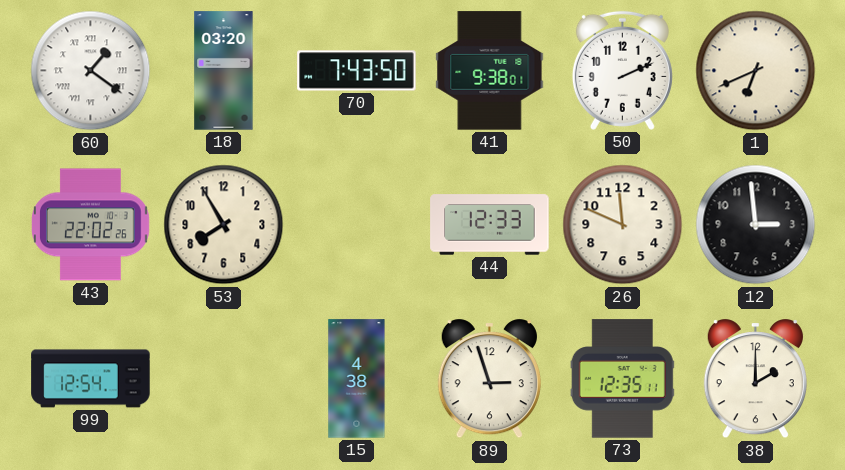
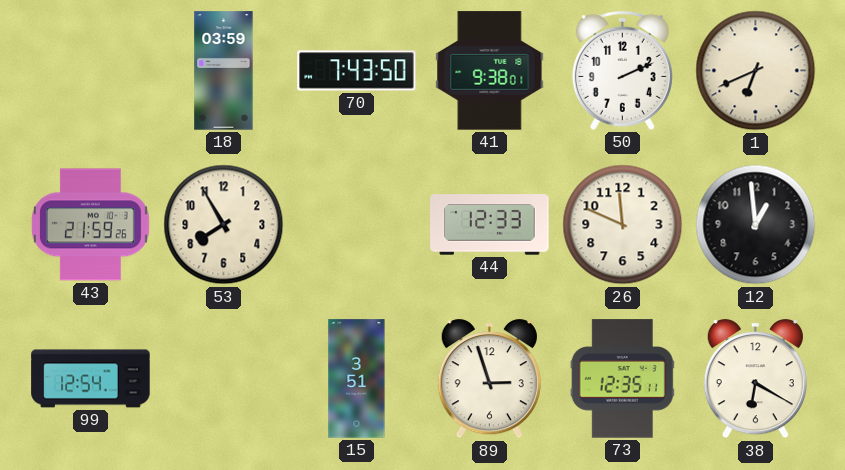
60: 1:21 -> none
18: 03:20 -> 03:59
43: 22:02 -> 21:59
12: 2:59 -> 12:59
15: 4:38 -> 3:51
38: 2:00 -> 6:20
